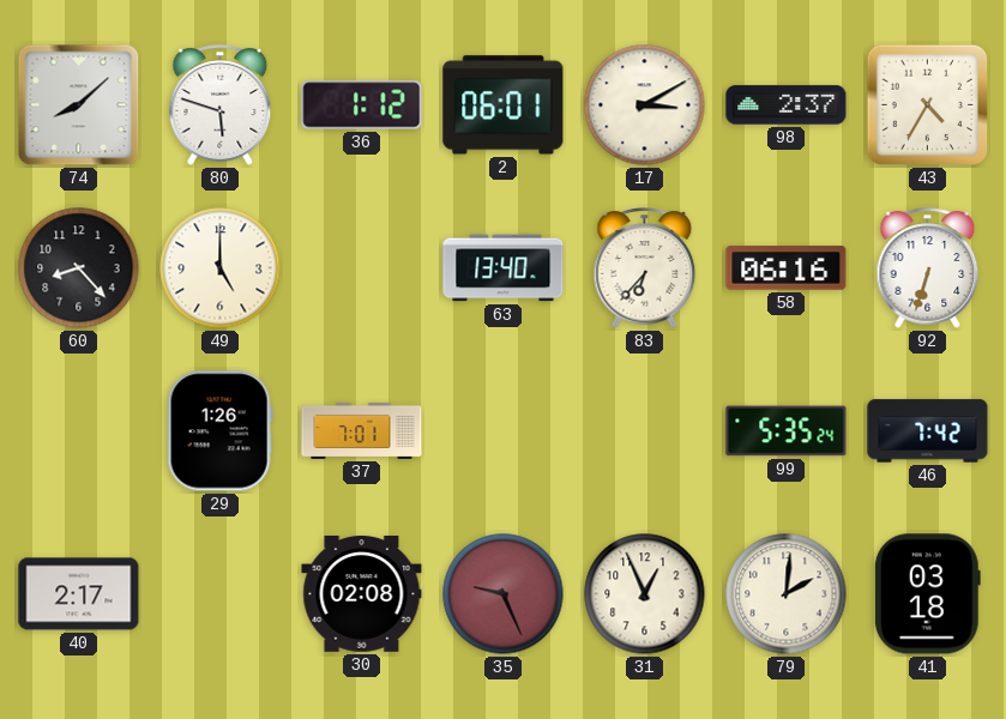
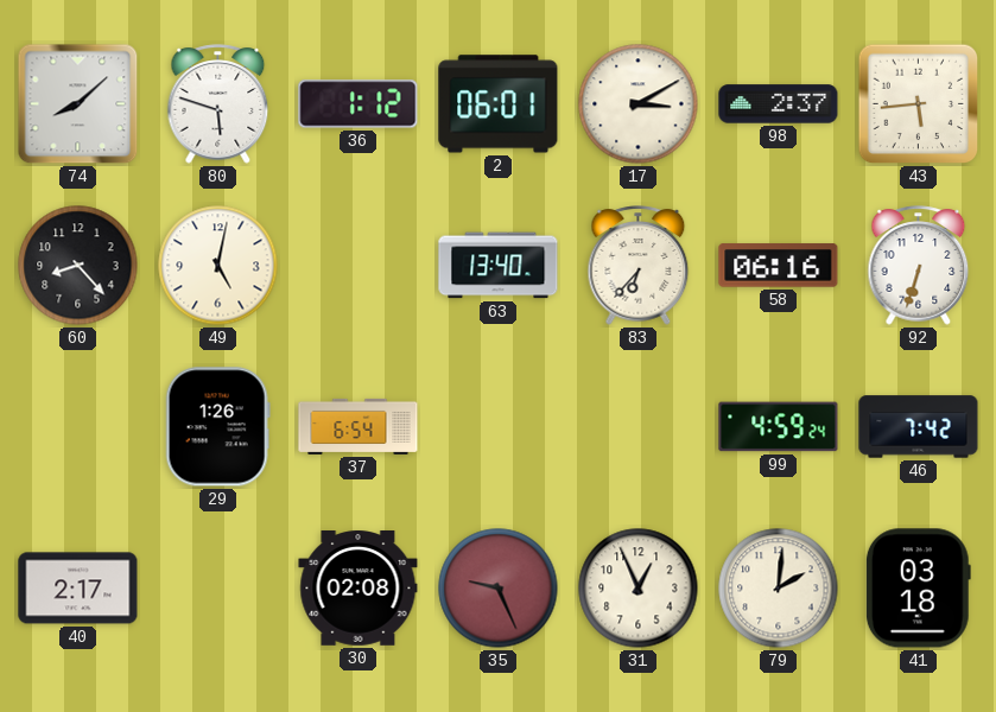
43: 4:35 -> 5:44
49: 5:00 -> 5:02
37: 7:01 -> 6:54
99: 5:35 -> 4:59
